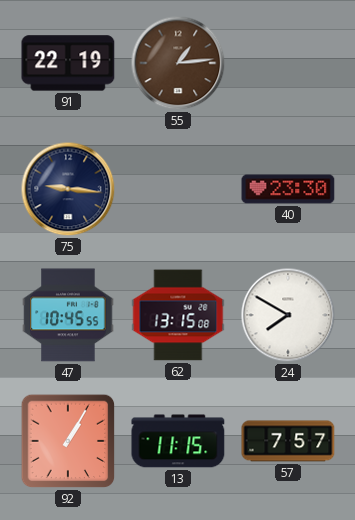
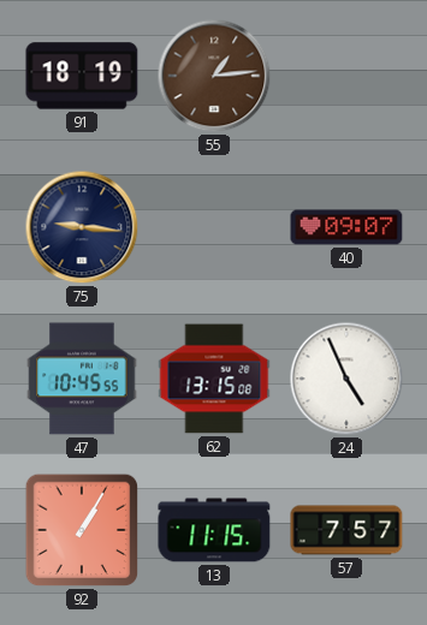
91: 22:19 -> 18:19
40: 23:30 -> 09:07
24: 7:50 -> 4:56
